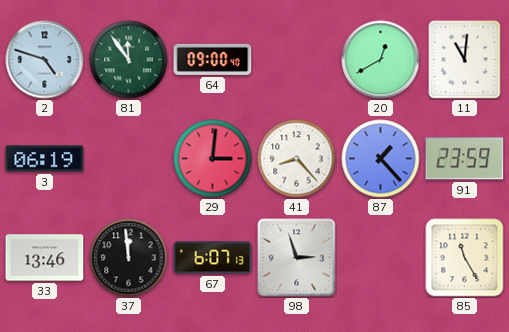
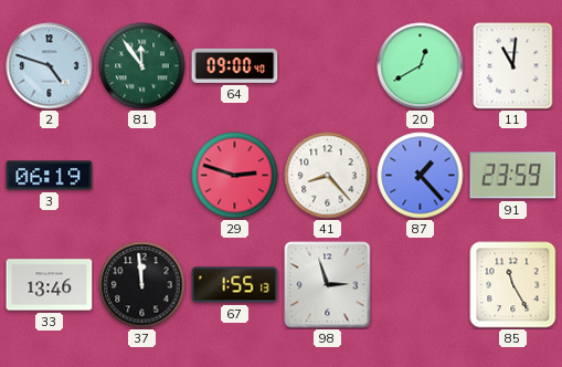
29: 3:01 -> 2:48
67: 6:07 -> 1:55
